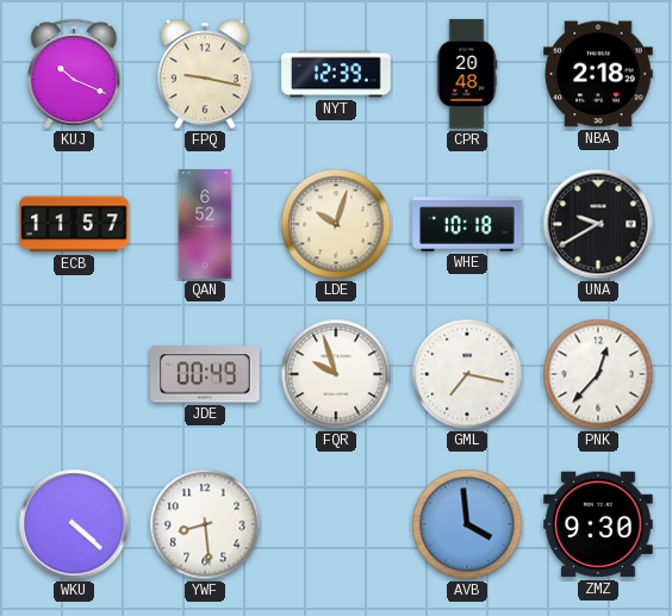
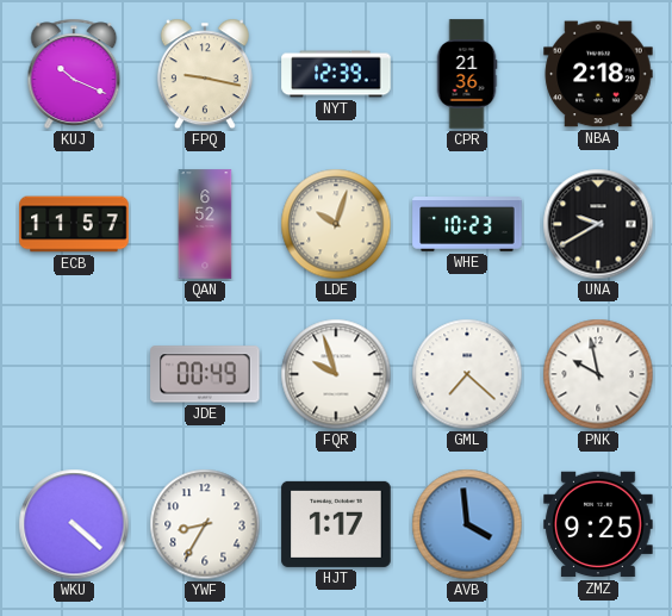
CPR: 20:48 -> 21:36
WHE: 10:18 -> 10:23
GML: 7:17 -> 7:22
PNK: 12:37 -> 9:58
YWF: 8:29 -> 8:35
HJT: none -> 1:17
ZMZ: 9:30 -> 9:25
